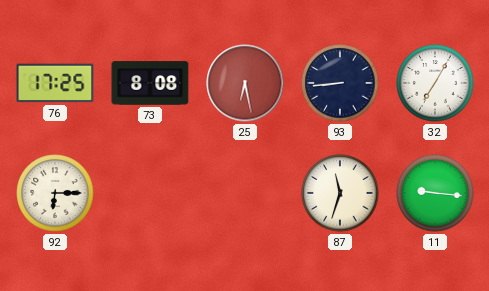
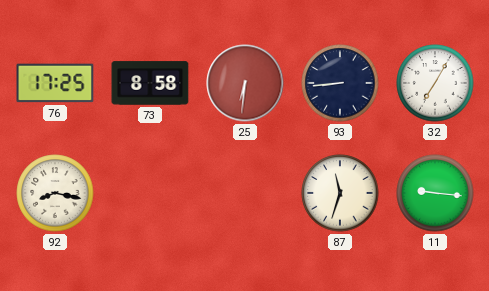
73: 8:08 -> 8:58
25: 6:28 -> 6:31
92: 6:15 -> 8:17
